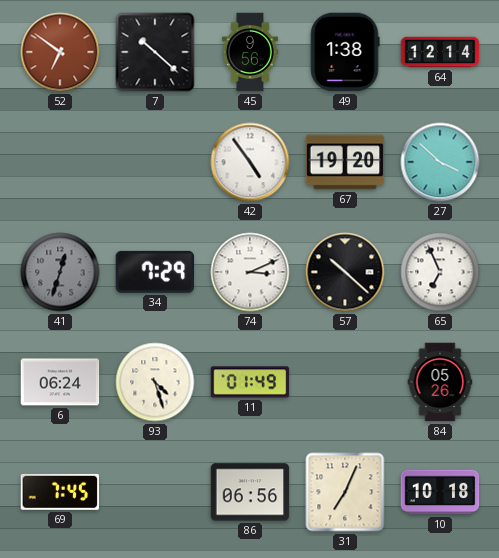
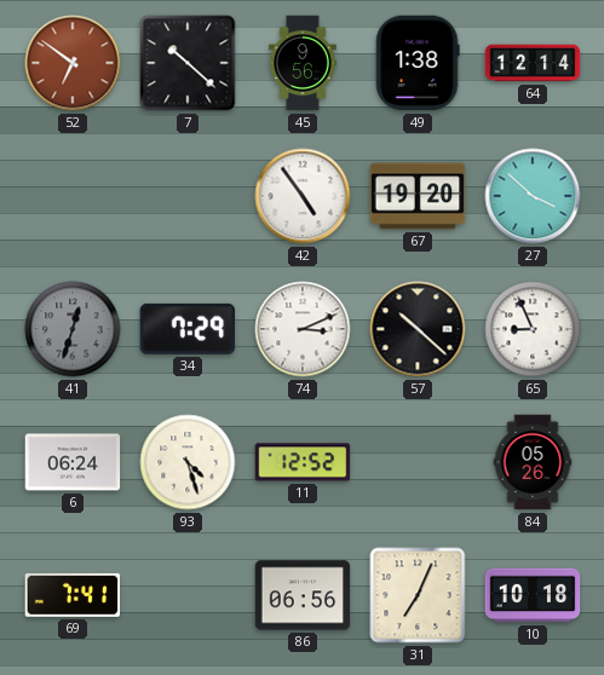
65: 6:56 -> 8:56
11: 01:49 -> 12:52
69: 7:45 -> 7:41
